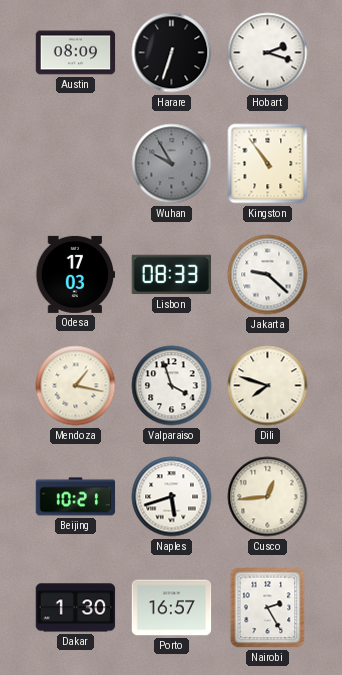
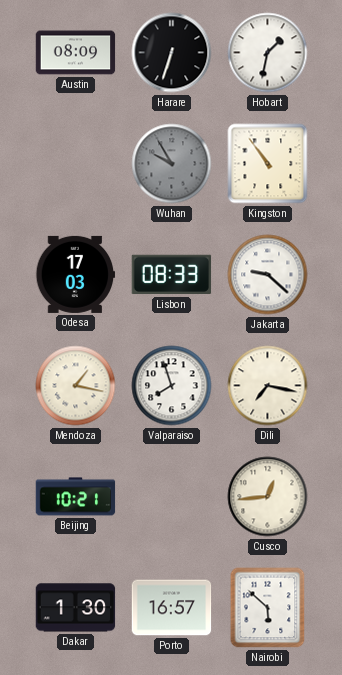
Hobart: 2:18 -> 1:32
Valparaiso: 3:57 -> 7:57
Dili: 7:48 -> 7:17
Naples: 5:42 -> none
Nairobi: 2:25 -> 5:52
